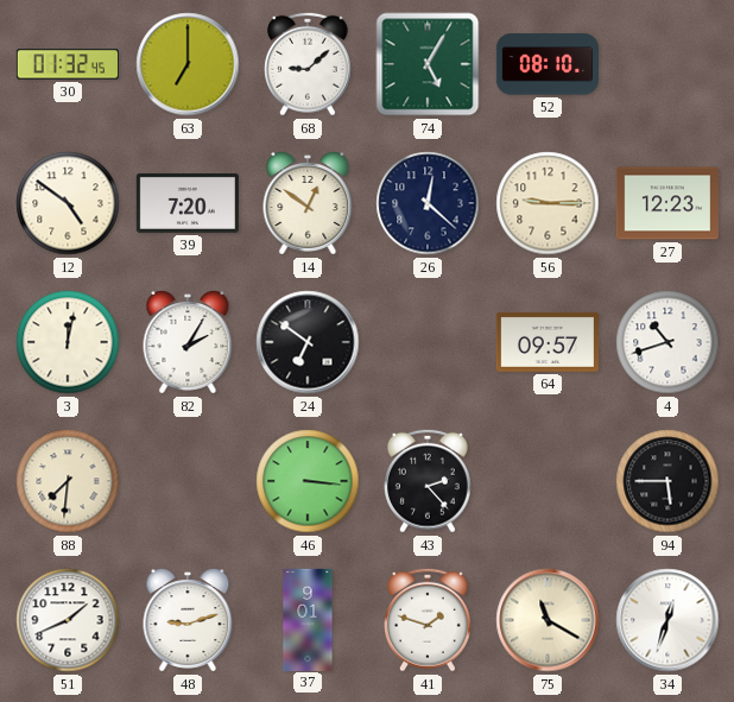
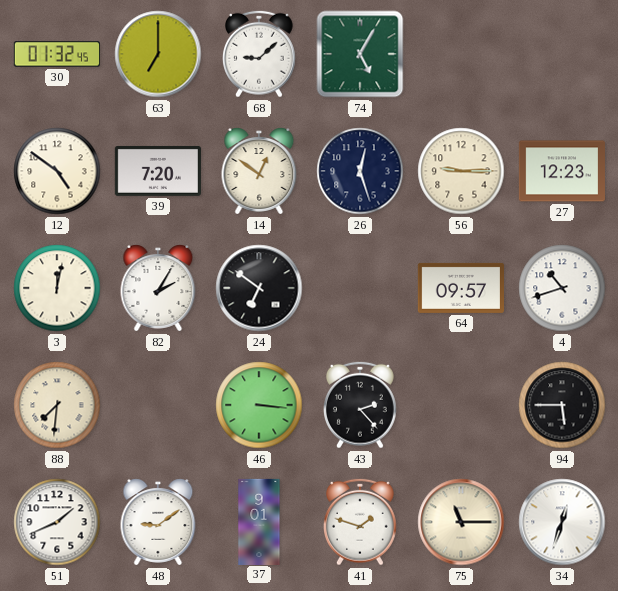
52: 08:10 -> none
26: 12:22 -> 12:27
48: 9:12 -> 9:09
75: 11:20 -> 11:15
